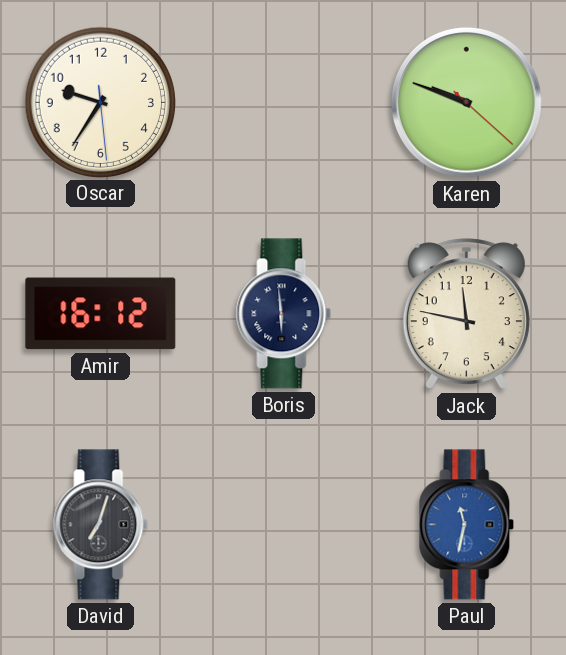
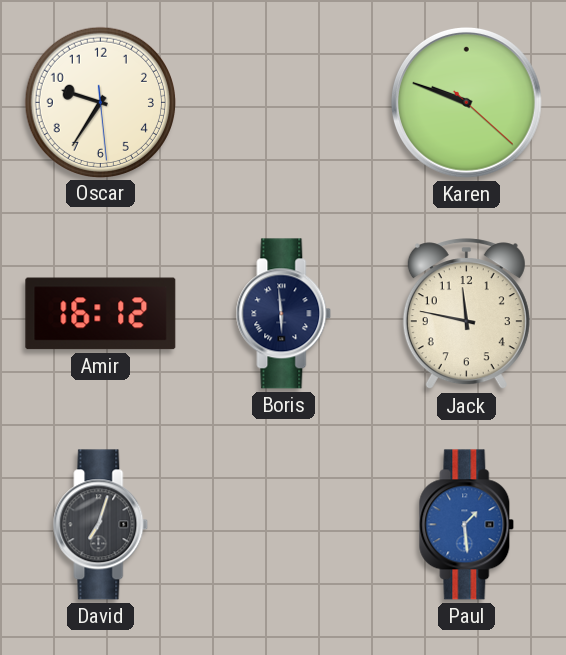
Paul: 11:32 -> 1:29
